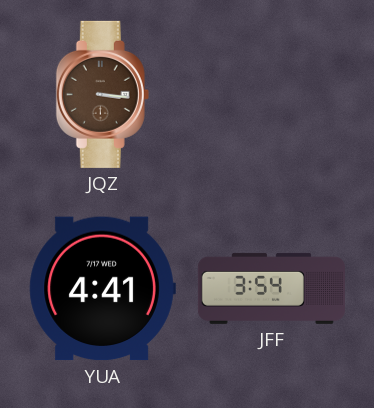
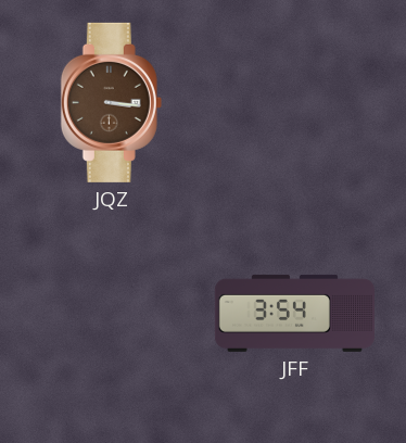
YUA: 4:41 -> none
